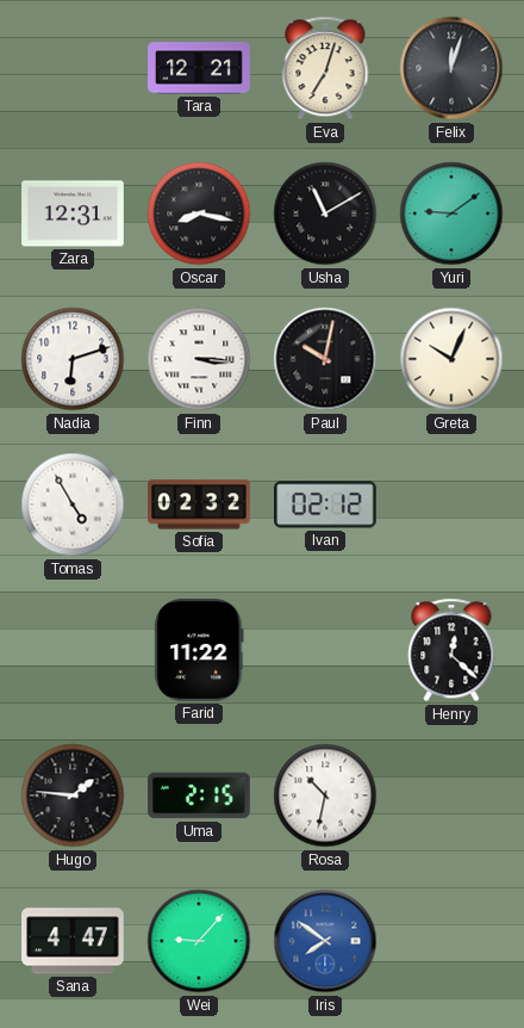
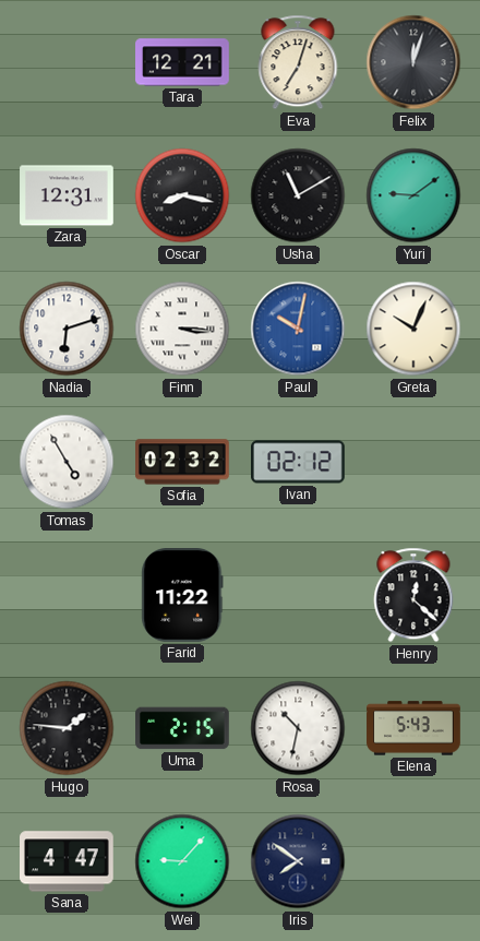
Paul dial: black -> blue
Elena: none -> 5:43
Iris dial: blue -> navy
